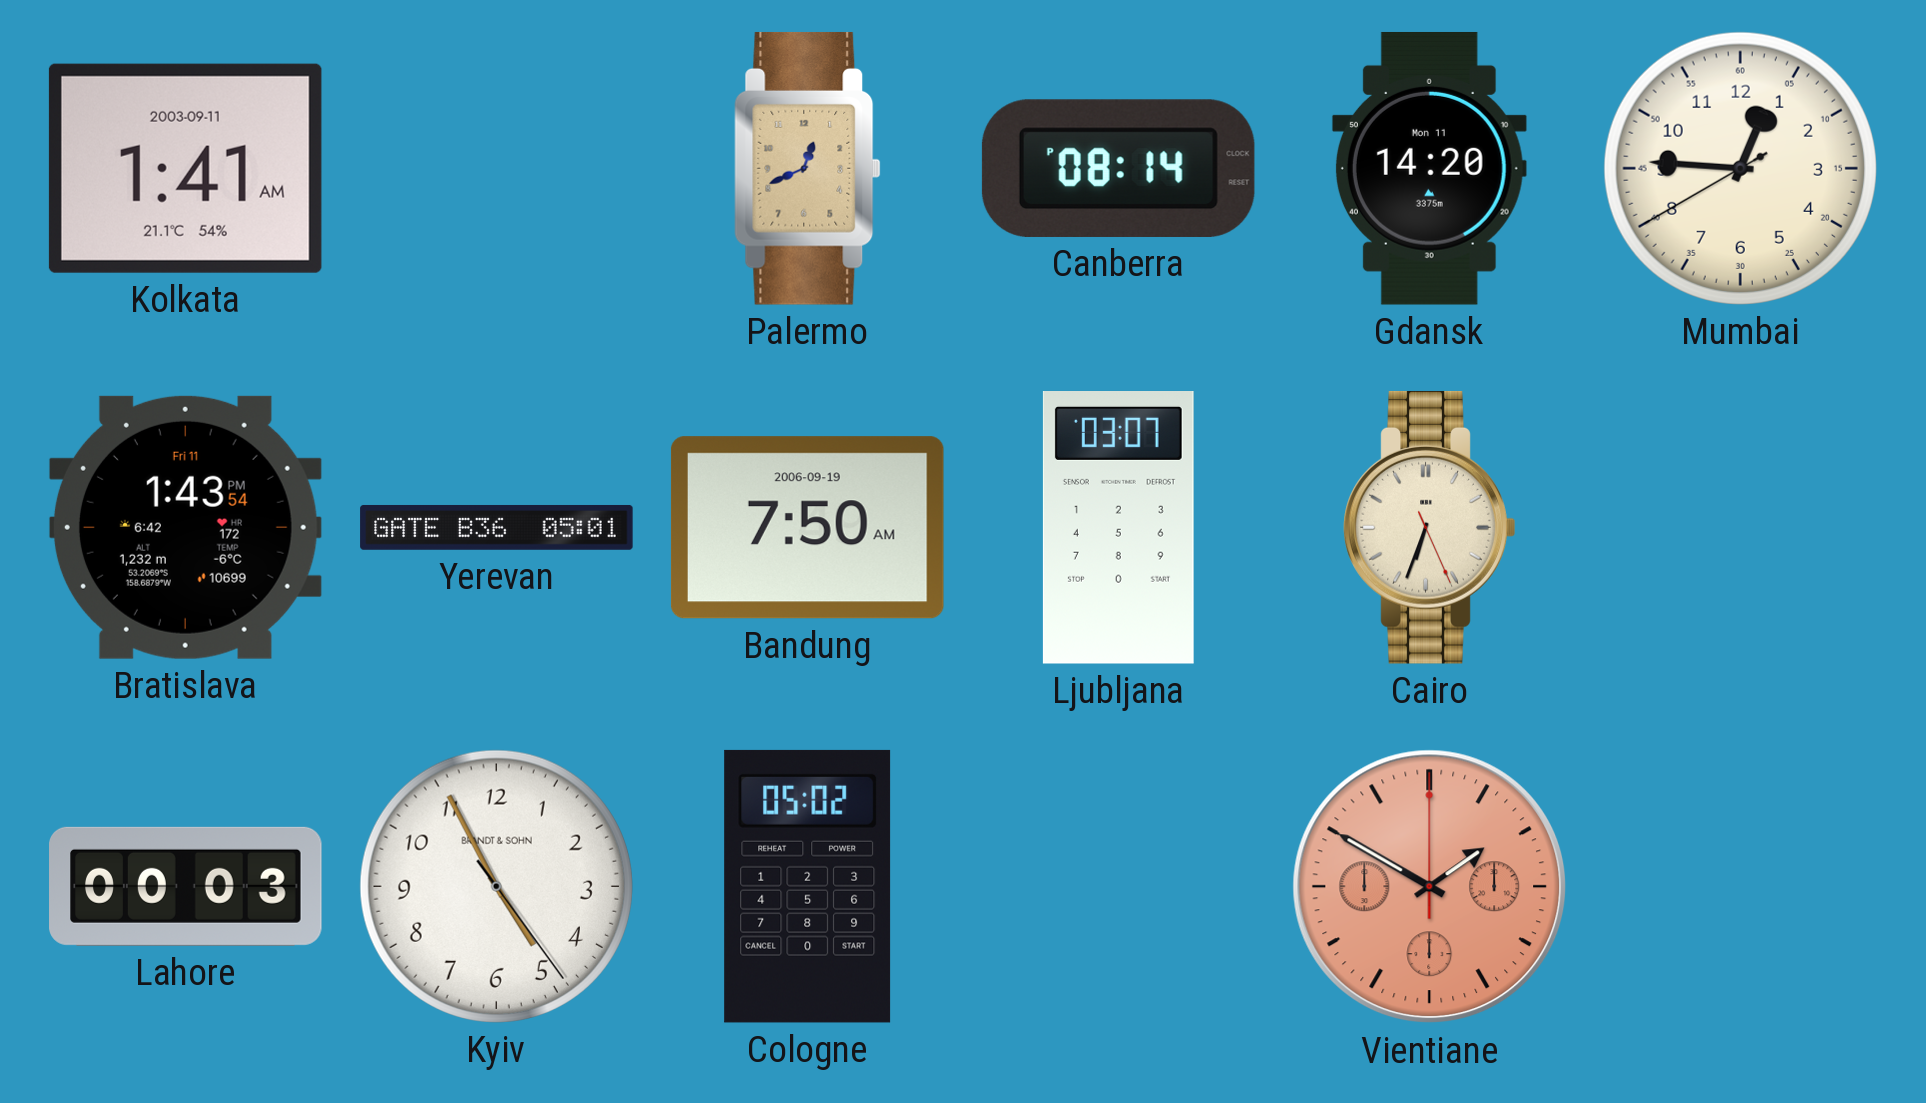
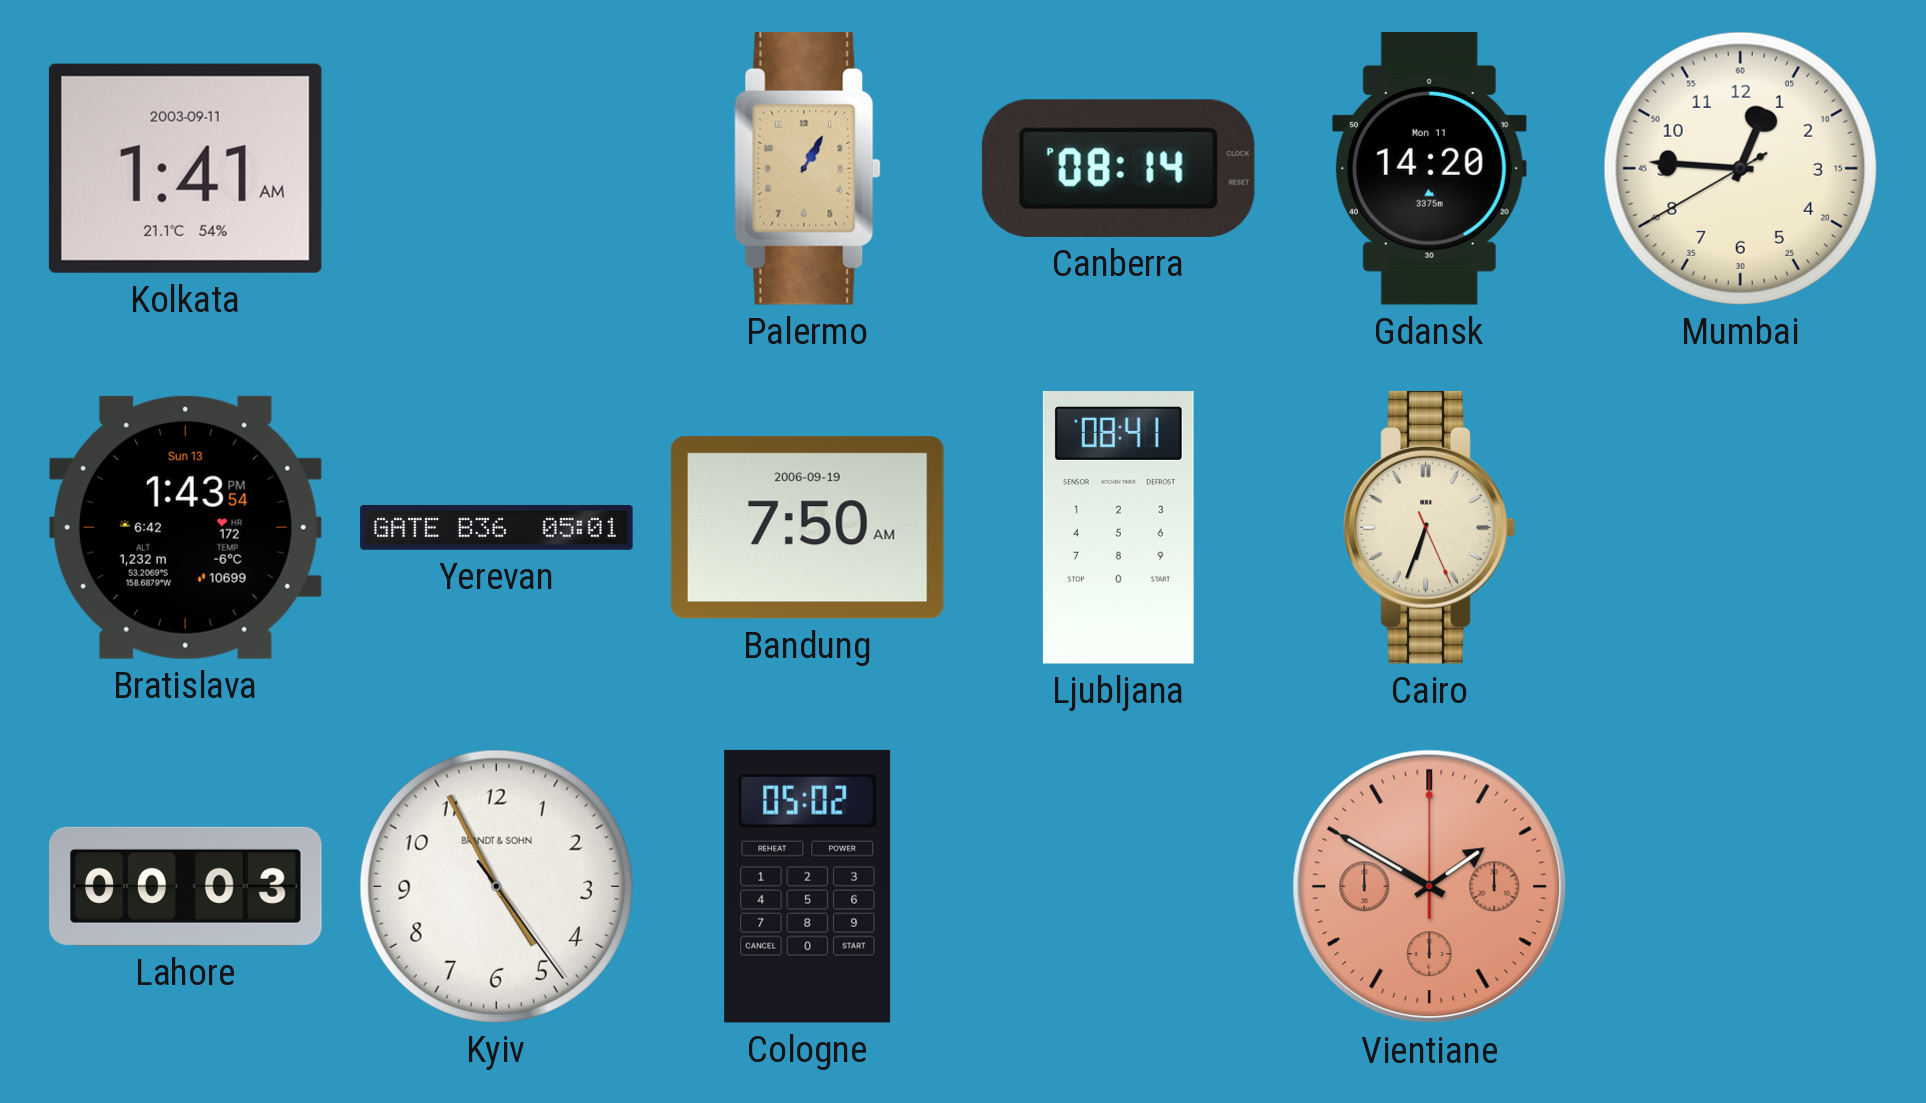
Palermo: 12:41 -> 1:05
Bratislava date: Fri 11 -> Sun 13
Ljubljana: 03:07 -> 08:41
